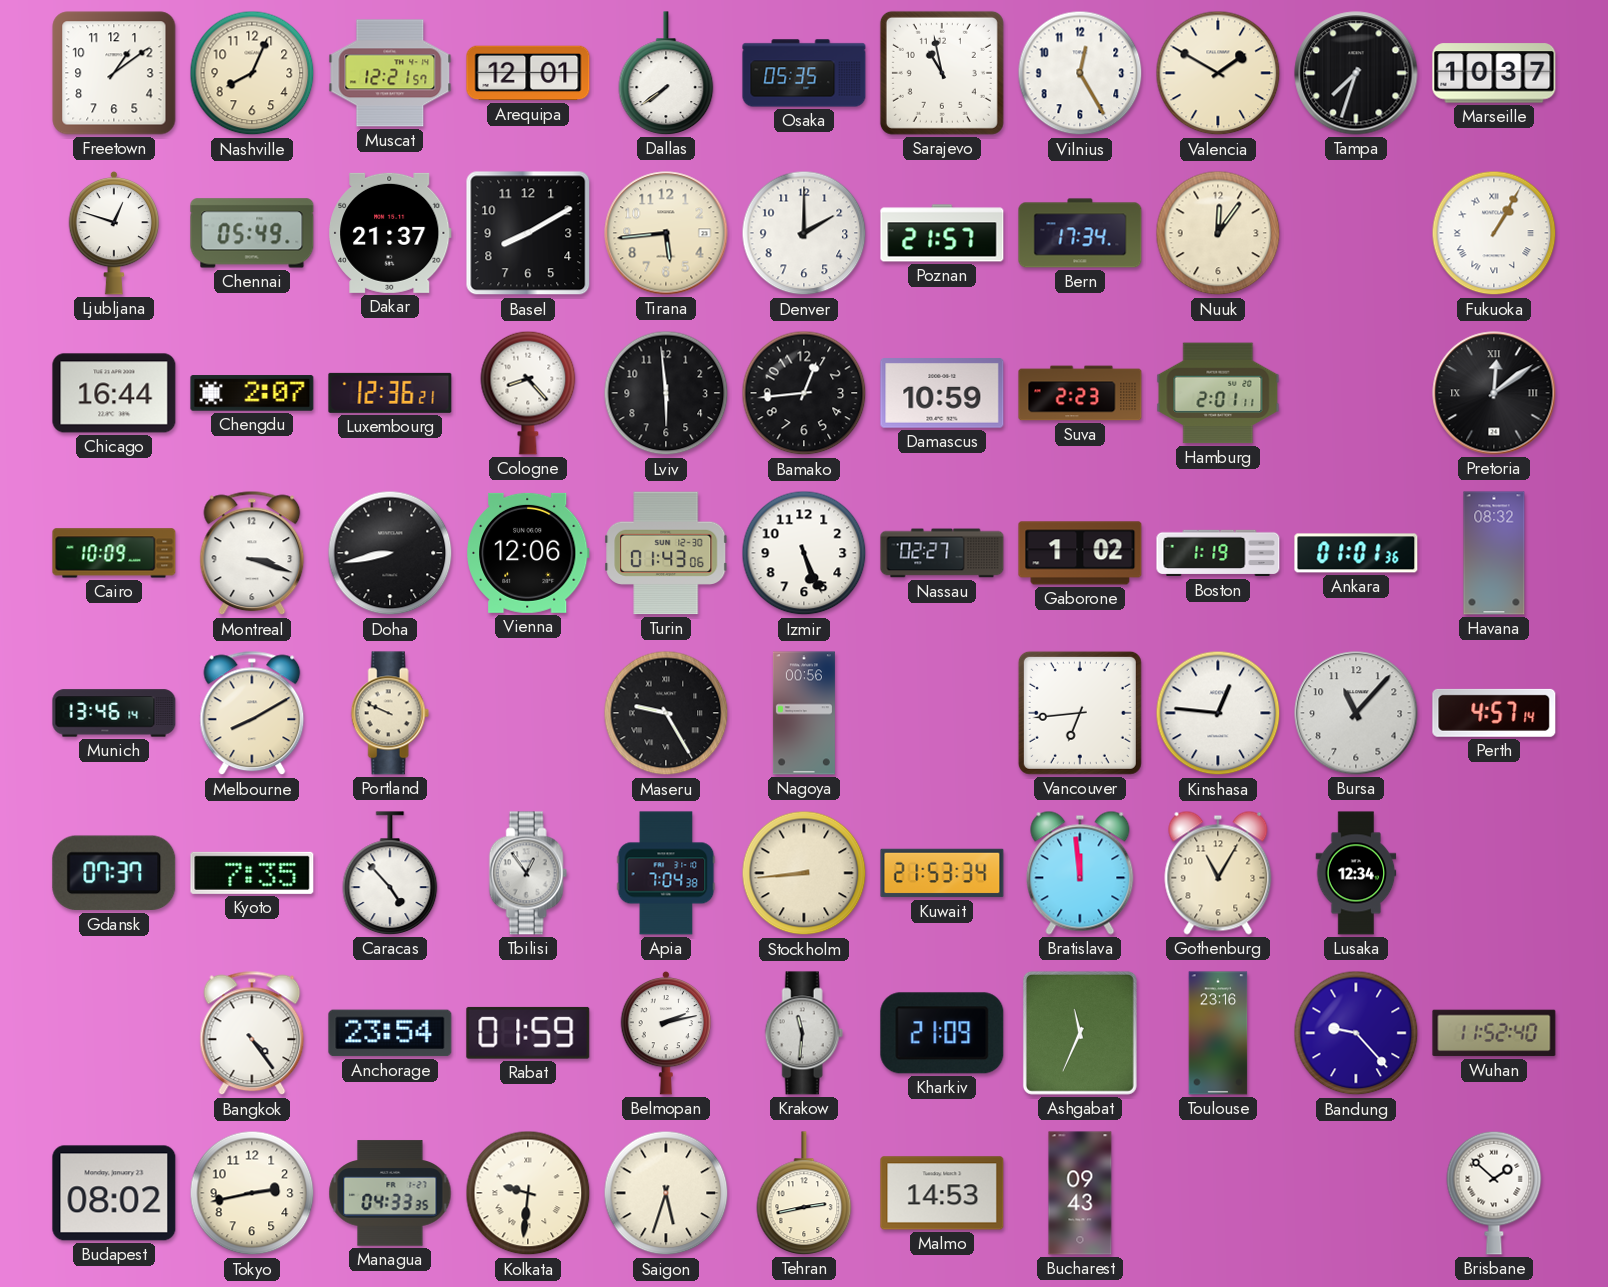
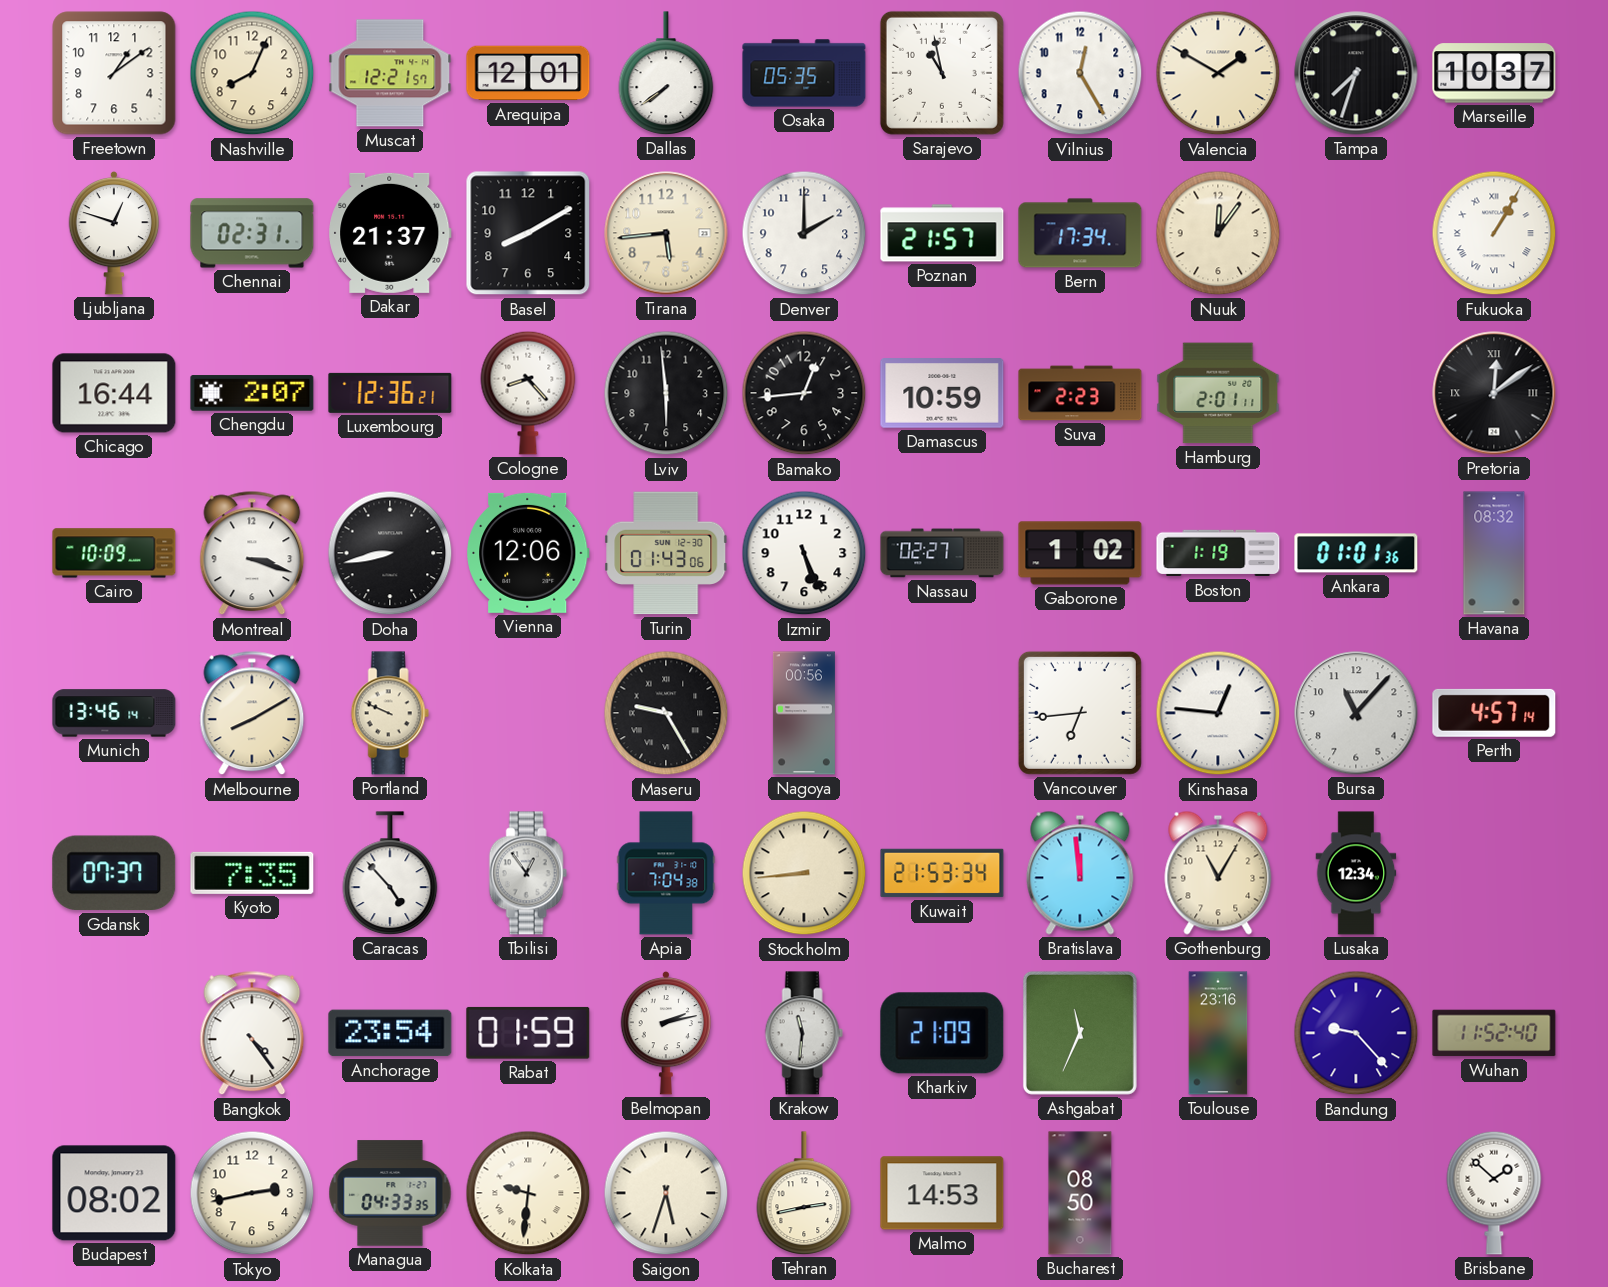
Chennai: 05:49 -> 02:31
Bucharest: 09:43 -> 08:50
